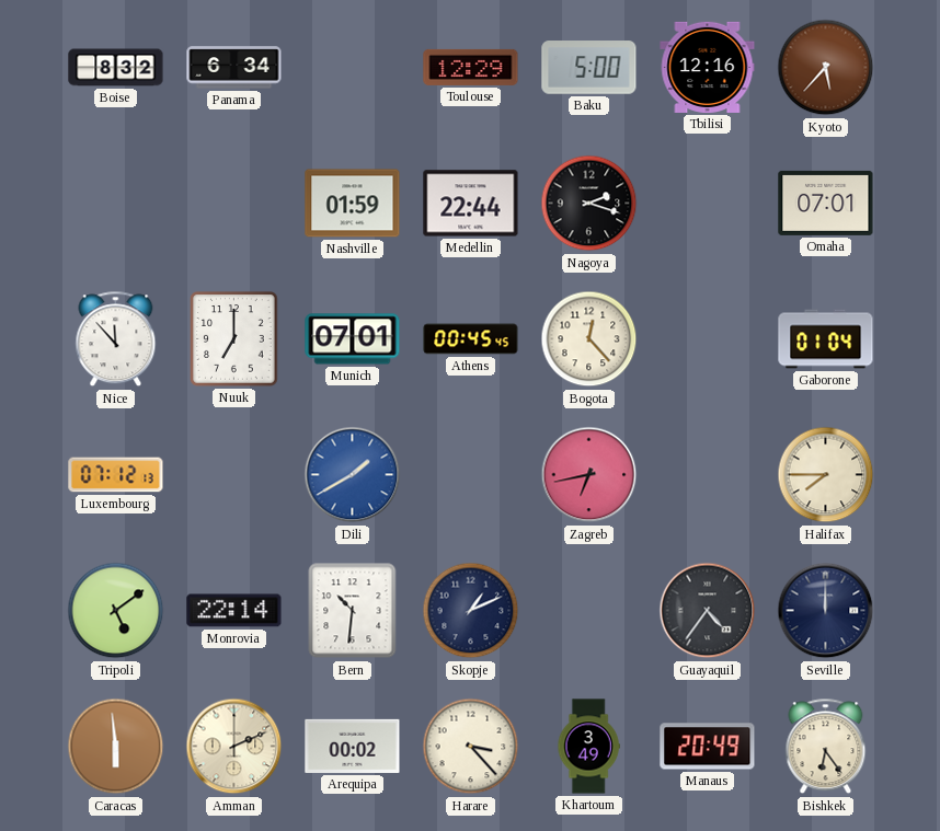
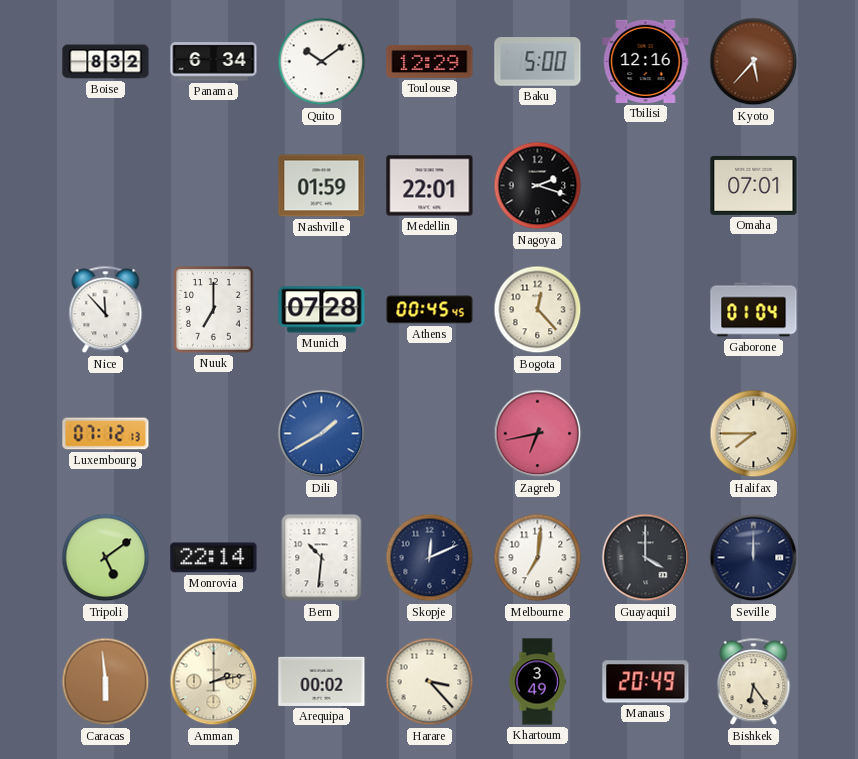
Quito: none -> 10:09
Medellin: 22:44 -> 22:01
Munich: 07:01 -> 07:28
Skopje: 1:11 -> 12:11
Melbourne: none -> 7:01
Guayaquil: 4:36 -> 4:00
Amman: 2:11 -> 2:13
